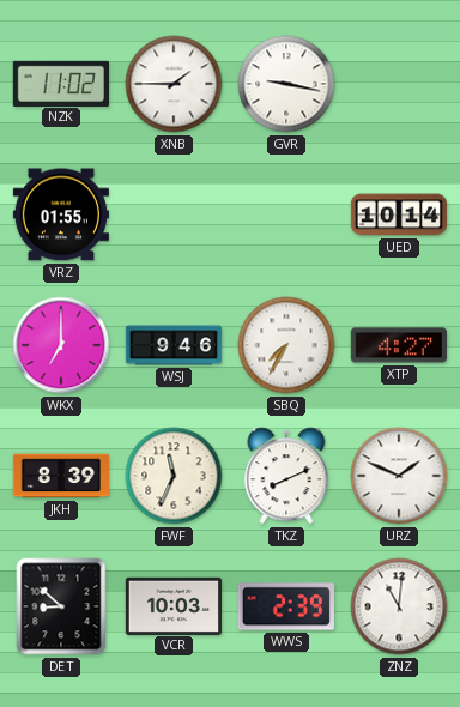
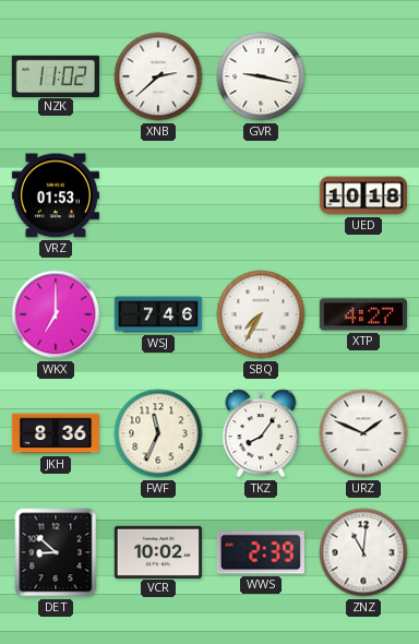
XNB: 1:45 -> 2:38
VRZ: 01:55 -> 01:53
UED: 10:14 -> 10:18
WSJ: 9:46 -> 7:46
JKH: 8:39 -> 8:36
TKZ: 8:11 -> 8:06
VCR: 10:03 -> 10:02
